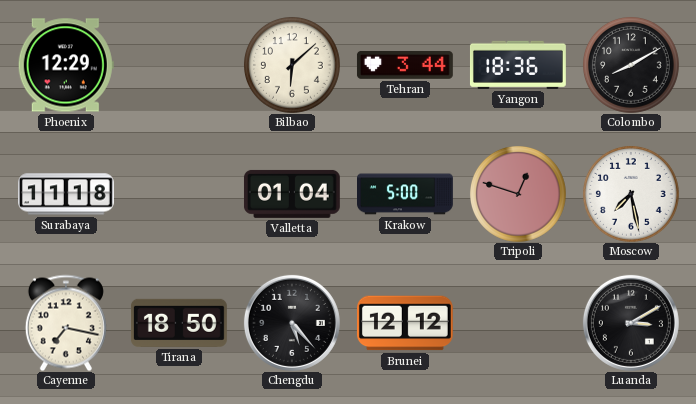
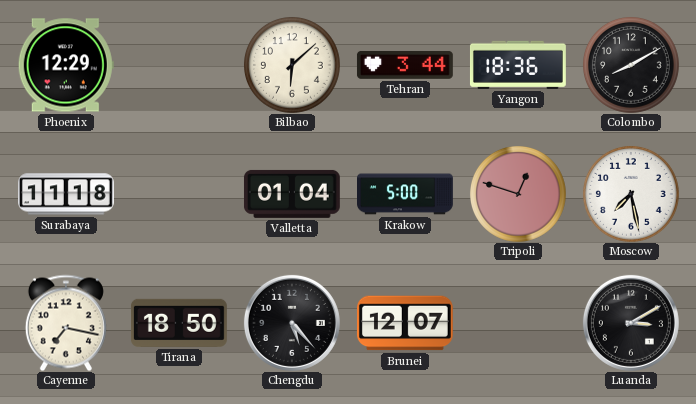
Brunei: 12:12 -> 12:07
